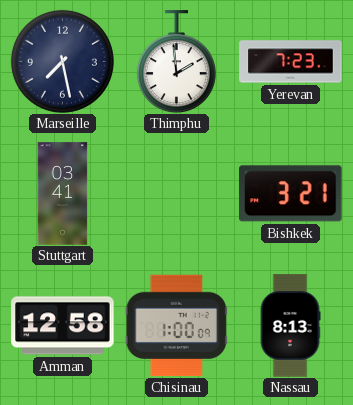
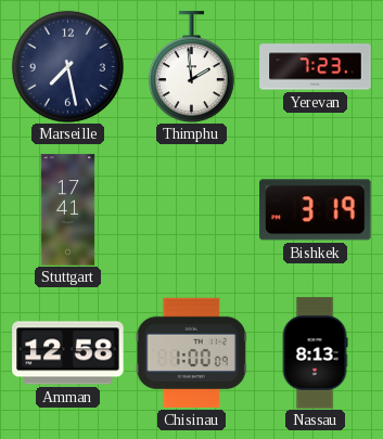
Stuttgart: 03:41 -> 17:41
Bishkek: 3:21 -> 3:19
